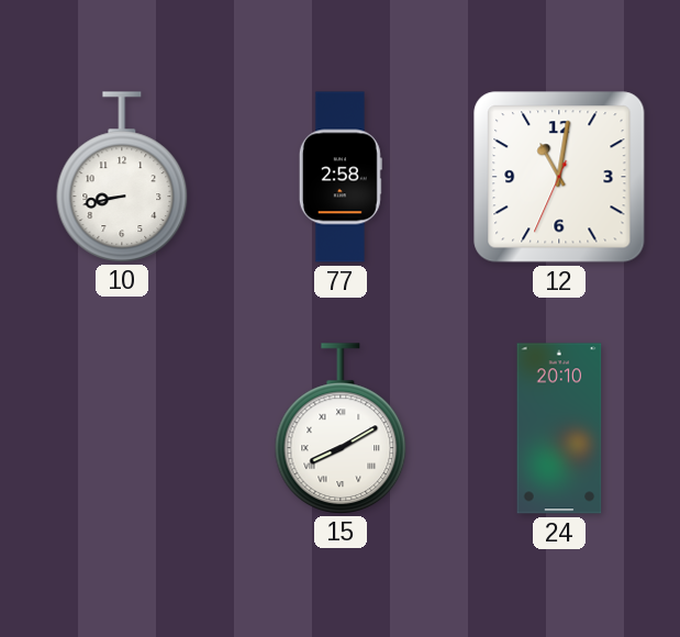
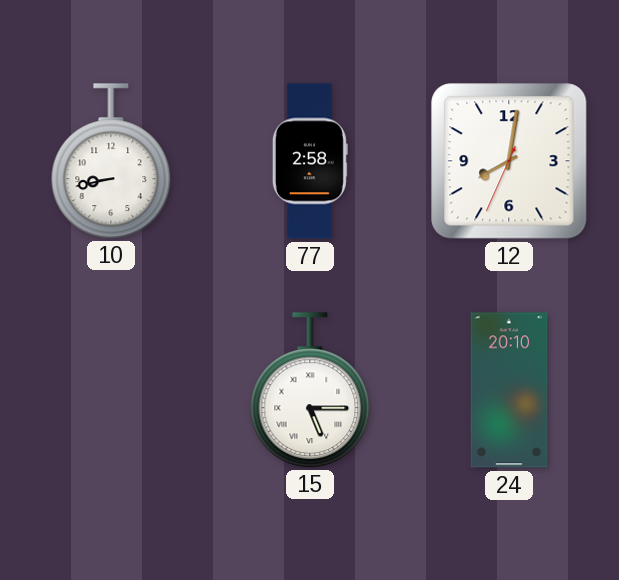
12: 11:01 -> 8:01
15: 8:10 -> 5:15
